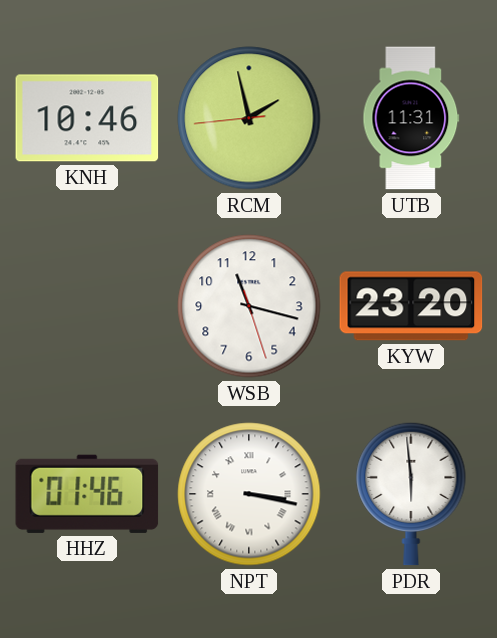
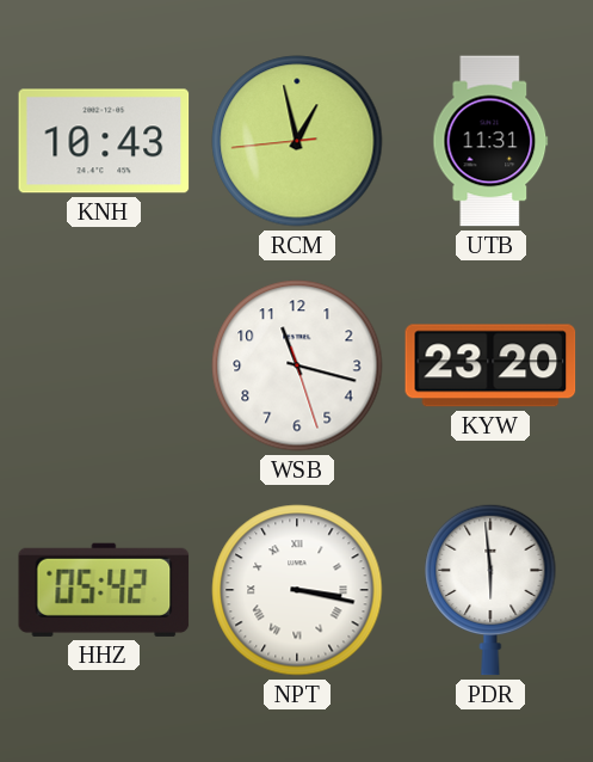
KNH: 10:46 -> 10:43
RCM: 1:57 -> 12:57
HHZ: 01:46 -> 05:42
